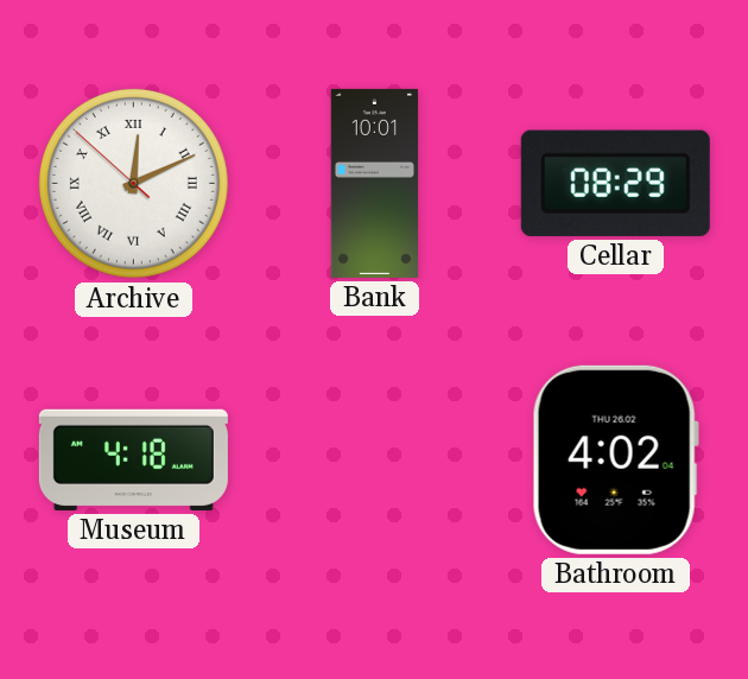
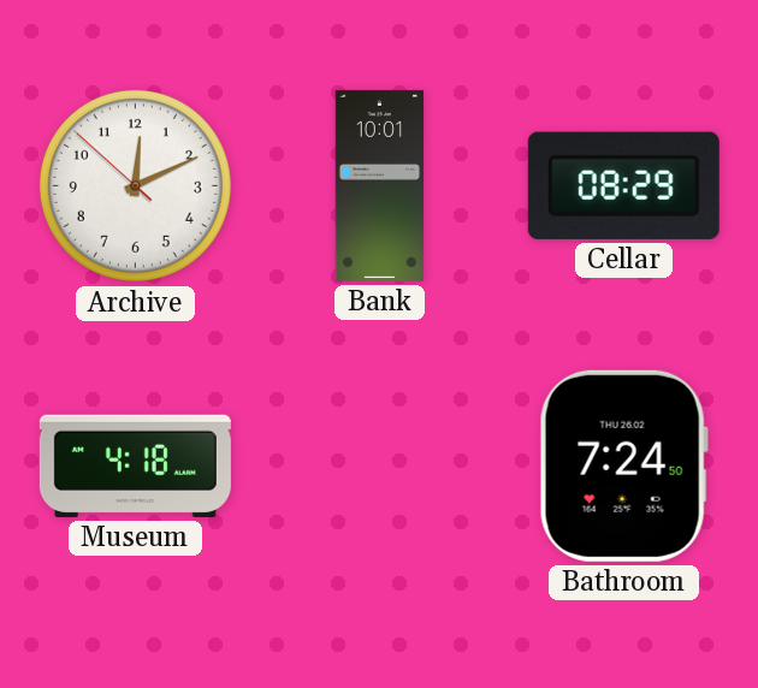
Archive numerals: Roman -> Arabic
Bathroom: 4:02 -> 7:24
